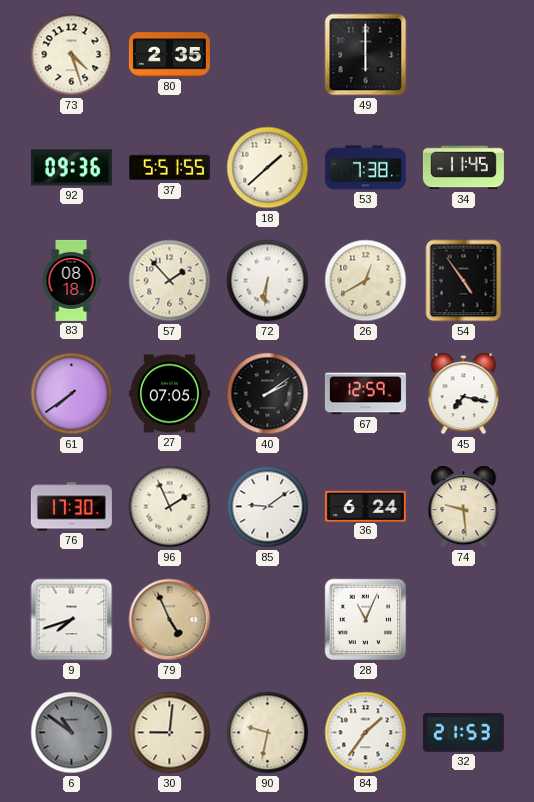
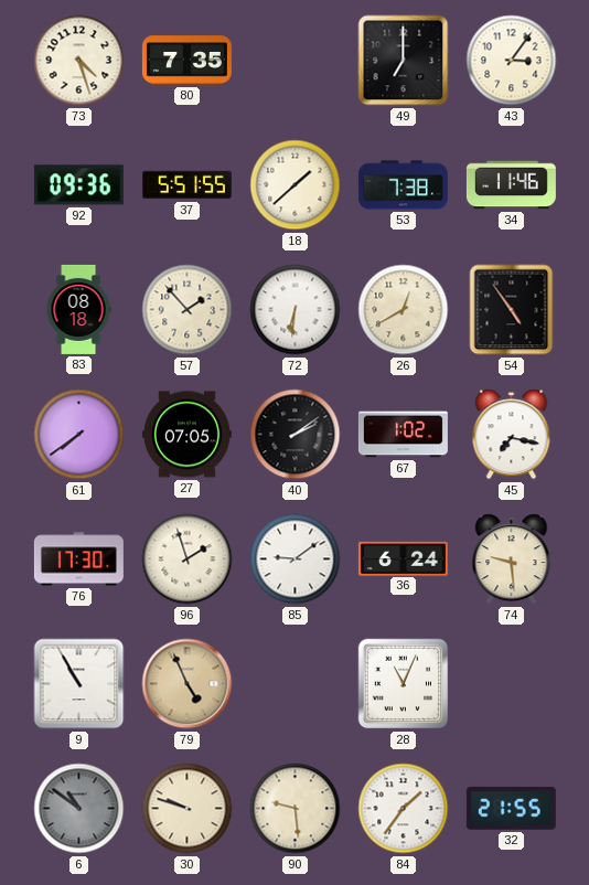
80: 2:35 -> 7:35
49: 6:00 -> 7:00
43: none -> 3:06
34: 11:45 -> 11:46
67: 12:59 -> 1:02
96: 1:56 -> 1:57
9: 7:42 -> 10:55
30: 9:01 -> 9:48
90: 9:32 -> 9:29
32: 21:53 -> 21:55
